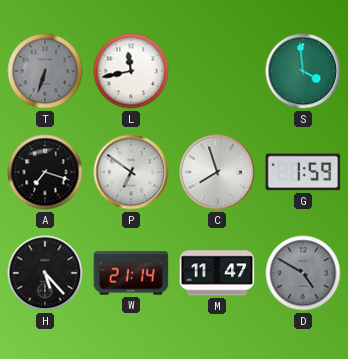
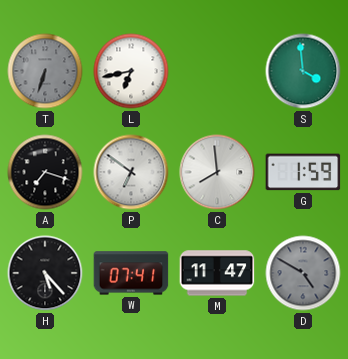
L: 11:43 -> 6:43
C: 7:57 -> 7:59
W: 21:14 -> 07:41
